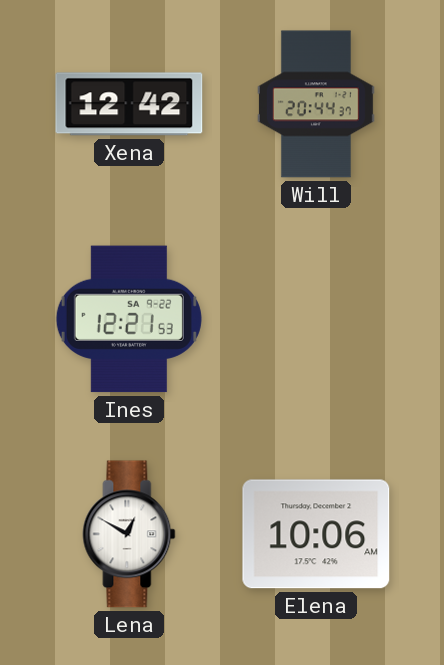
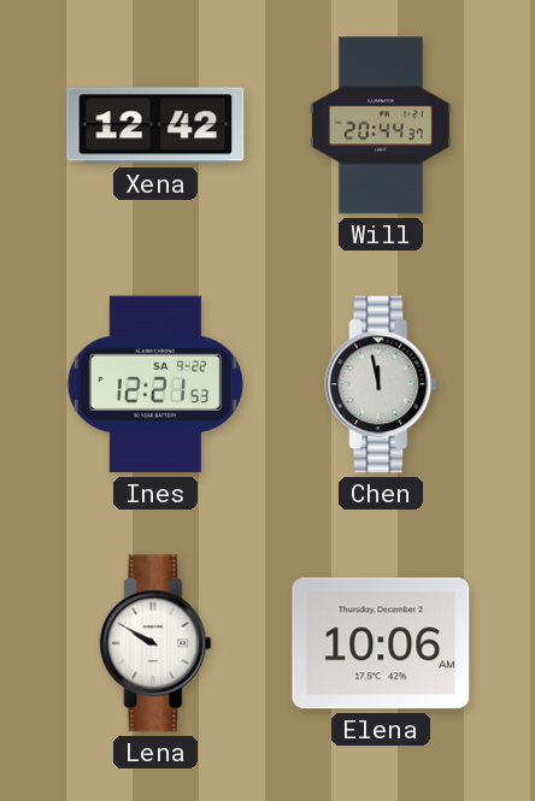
Chen: none -> 11:58
Lena: 12:50 -> 9:50
